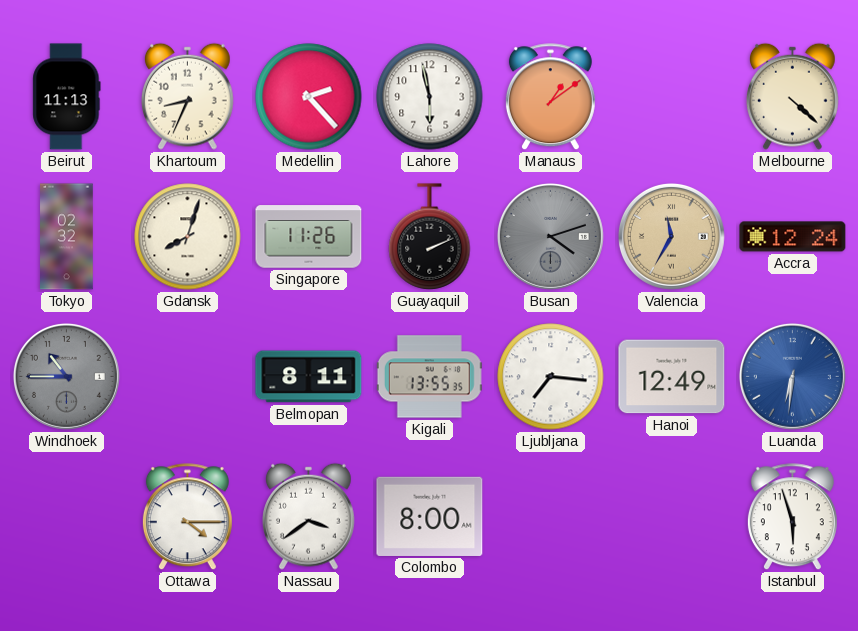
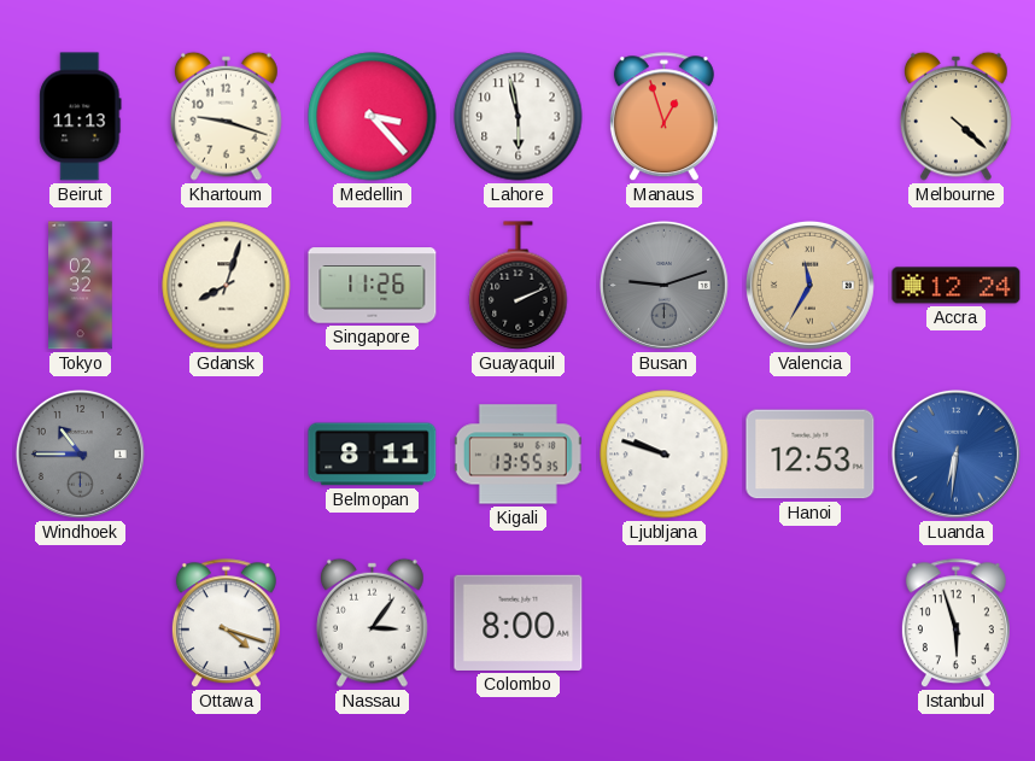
Khartoum: 8:34 -> 9:18
Medellin: 2:23 -> 3:23
Manaus: 1:09 -> 12:57
Busan: 4:12 -> 9:12
Ljubljana: 7:16 -> 9:48
Hanoi: 12:49 -> 12:53
Ottawa: 4:15 -> 4:18
Nassau: 3:39 -> 3:06
